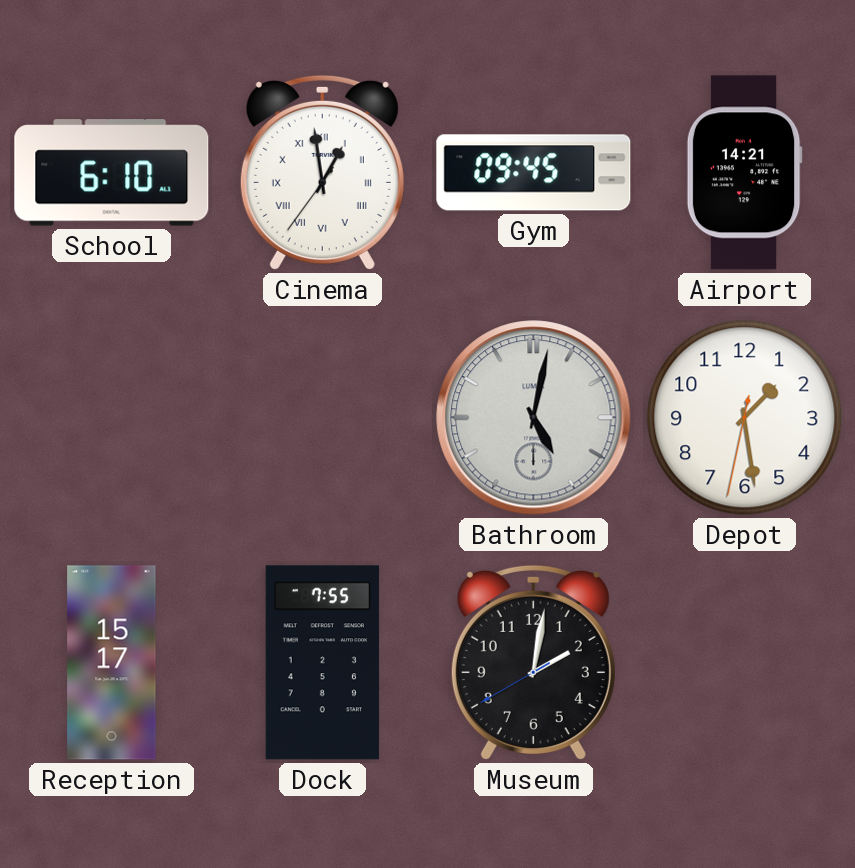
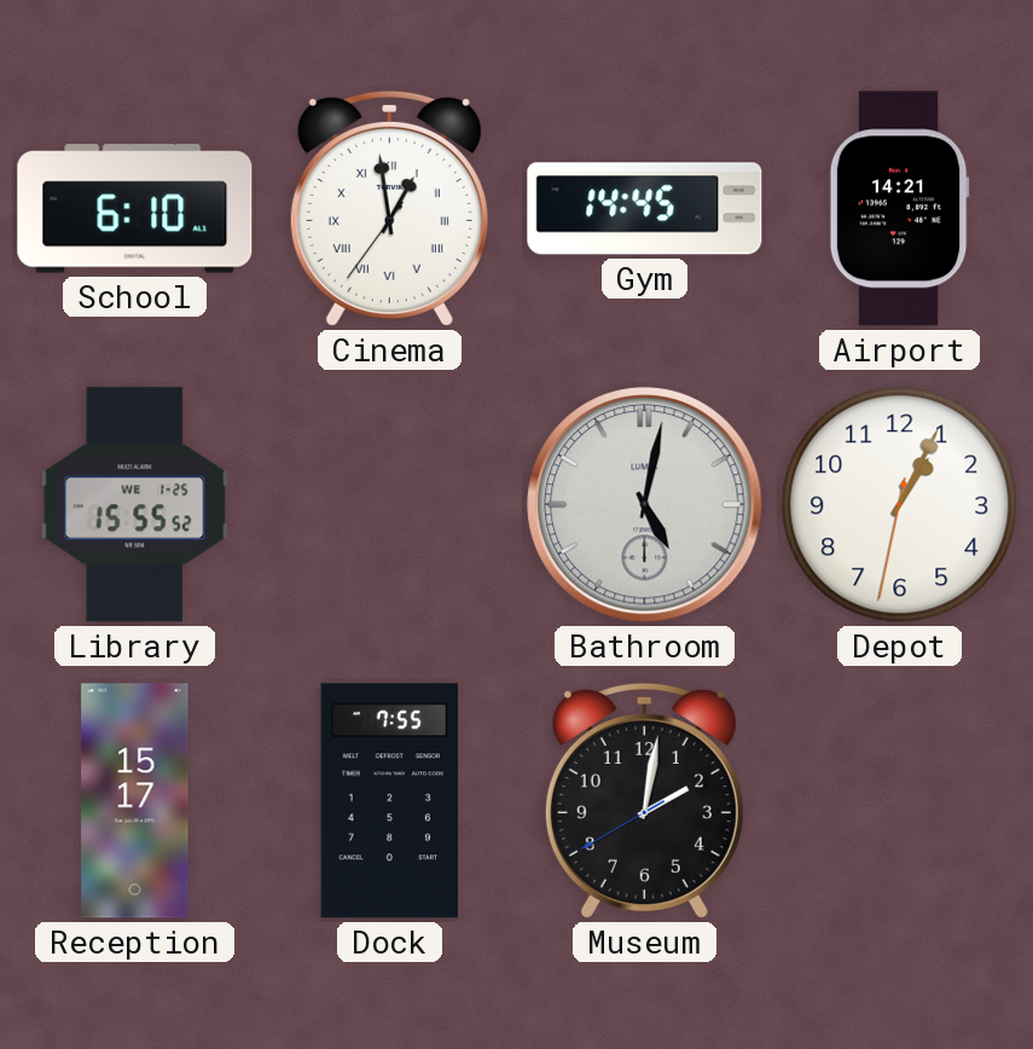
Gym: 09:45 -> 14:45
Library: none -> 15:55
Depot: 1:28 -> 1:04
